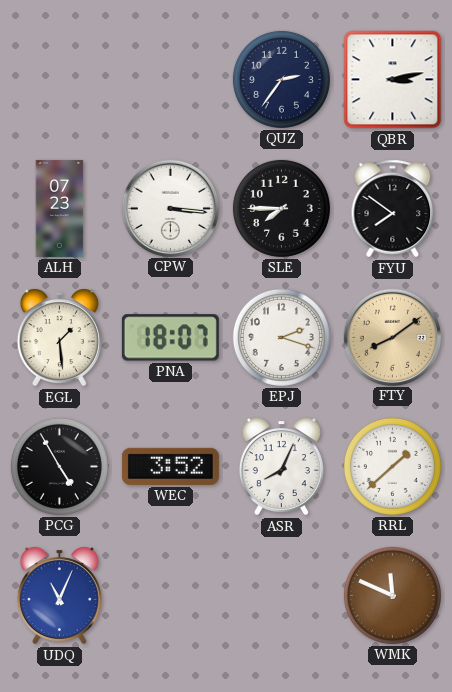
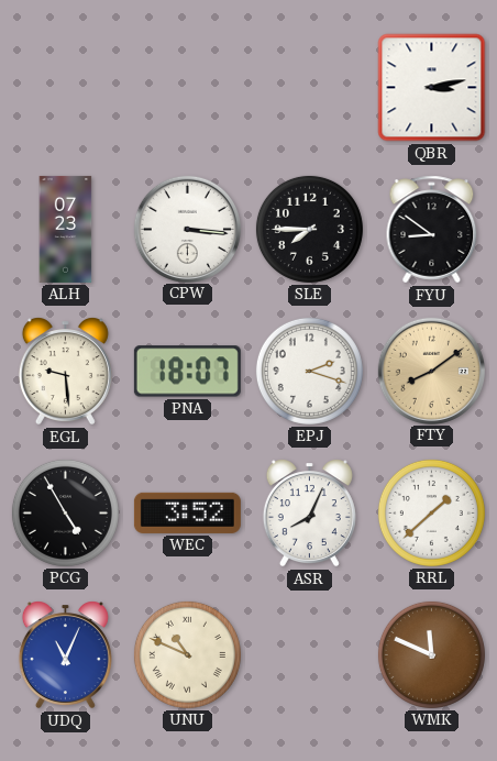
QUZ: 2:36 -> none
FYU: 7:51 -> 8:51
EGL: 1:29 -> 9:29
UNU: none -> 10:49
